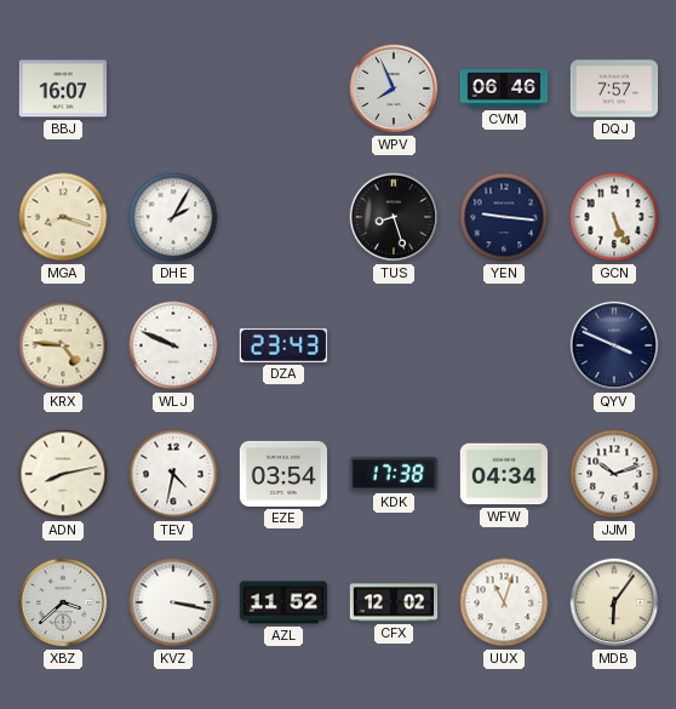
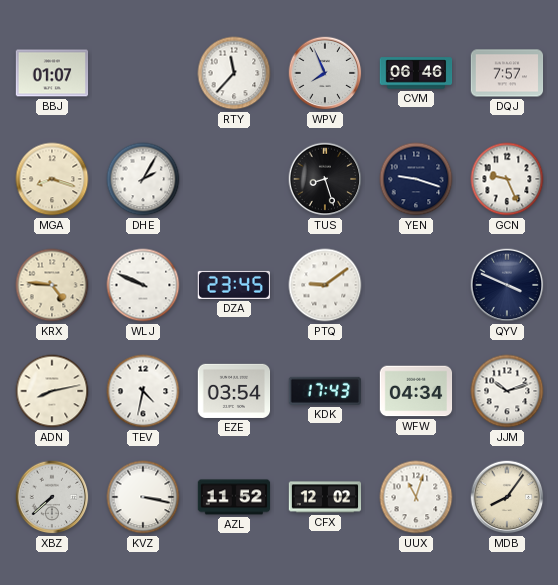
BBJ: 16:07 -> 01:07
RTY: none -> 11:37
YEN: 9:16 -> 9:18
GCN: 5:26 -> 9:26
DZA: 23:43 -> 23:45
PTQ: none -> 9:09
KDK: 17:38 -> 17:43
XBZ: 3:38 -> 7:38
MDB: 6:06 -> 8:06
